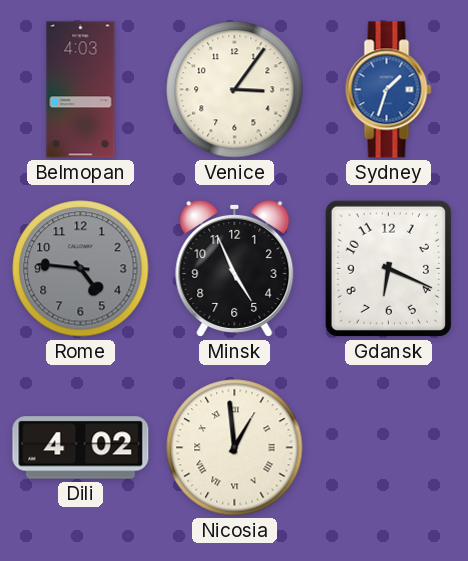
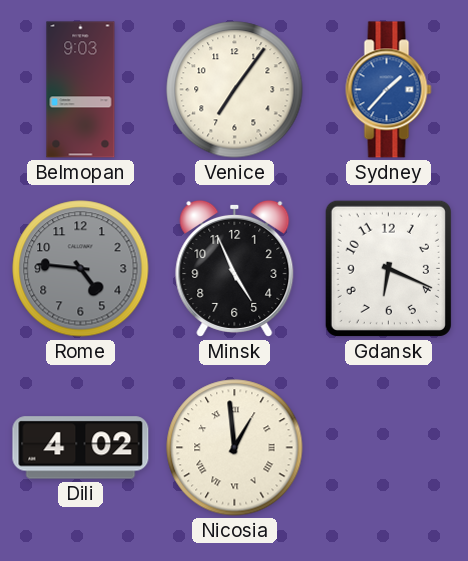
Belmopan: 4:03 -> 9:03
Venice: 3:06 -> 7:06
Sydney: 1:33 -> 1:37
